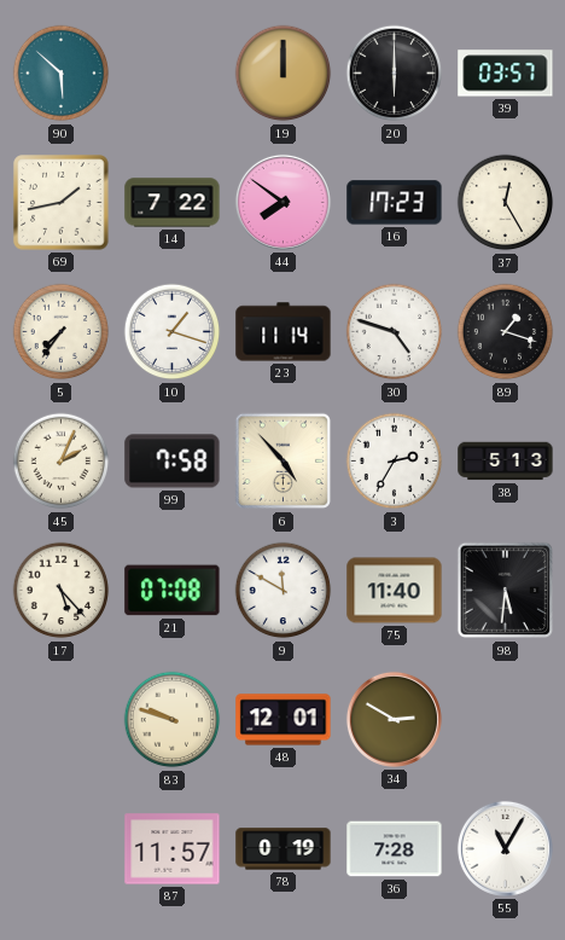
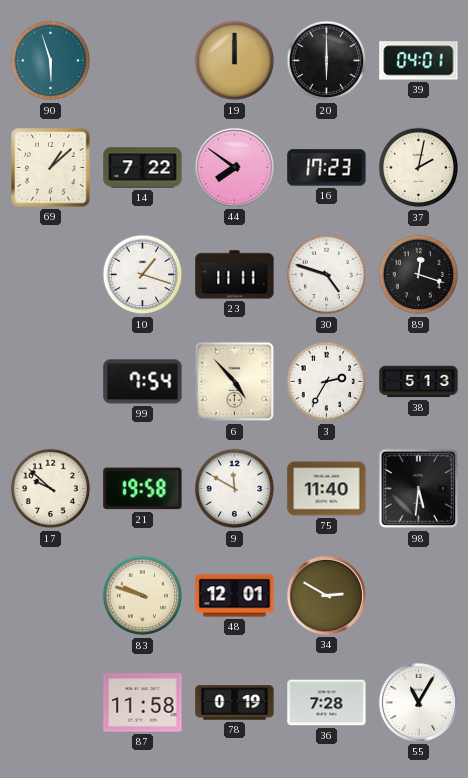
90: 5:52 -> 5:57
39: 03:57 -> 04:01
69: 1:43 -> 1:08
37: 12:25 -> 2:02
5: 7:36 -> none
23: 11:14 -> 11:11
89: 1:18 -> 12:18
45: 2:04 -> none
99: 7:58 -> 7:54
17: 5:23 -> 9:52
21: 07:08 -> 19:58
87: 11:57 -> 11:58
